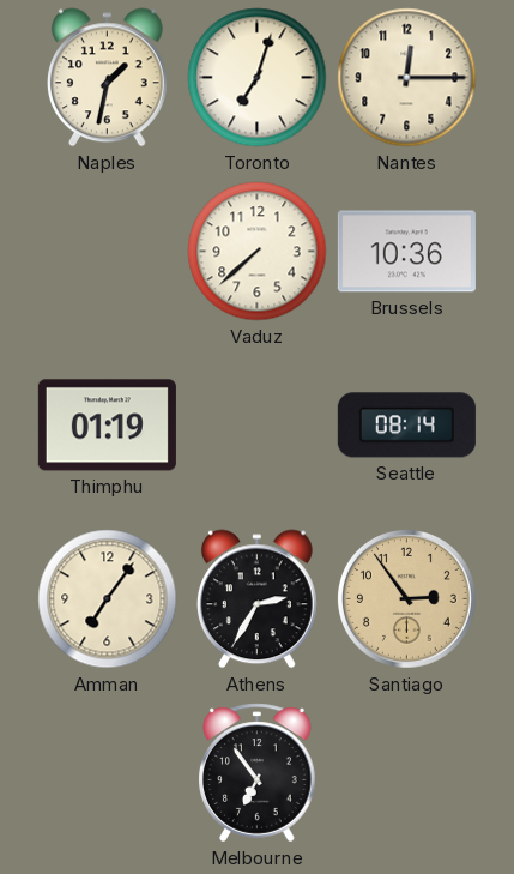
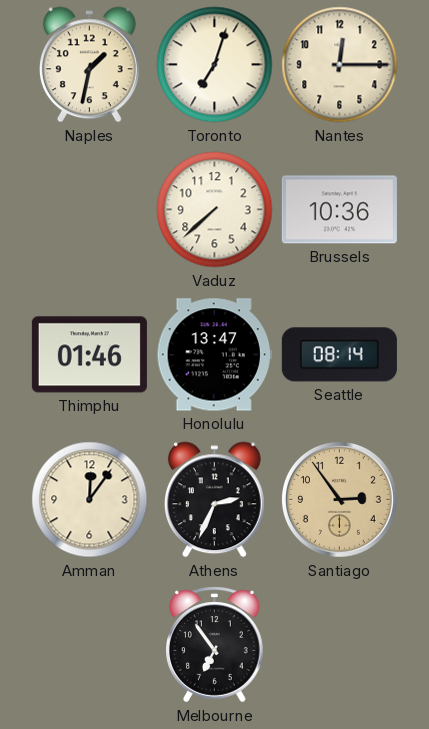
Thimphu: 01:19 -> 01:46
Honolulu: none -> 13:47
Amman: 7:06 -> 12:06
Athens: 2:35 -> 2:34
